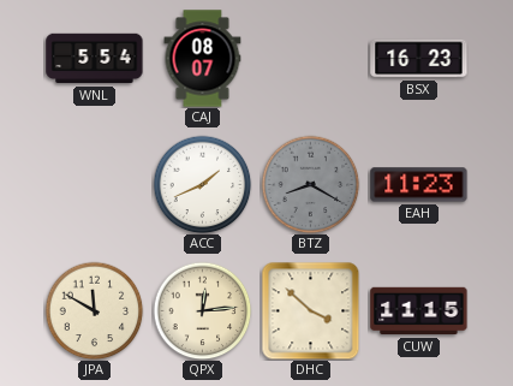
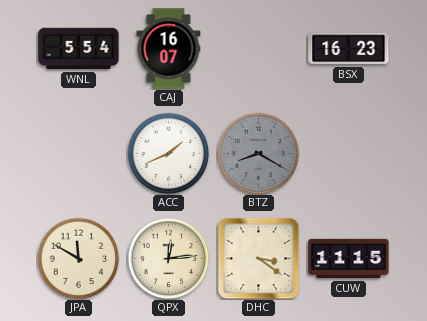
CAJ: 08:07 -> 16:07
EAH: 11:23 -> none
DHC: 3:52 -> 3:21
